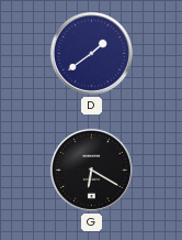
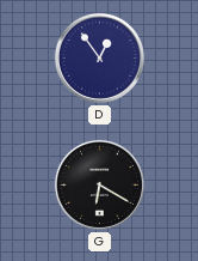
D: 1:39 -> 12:54
